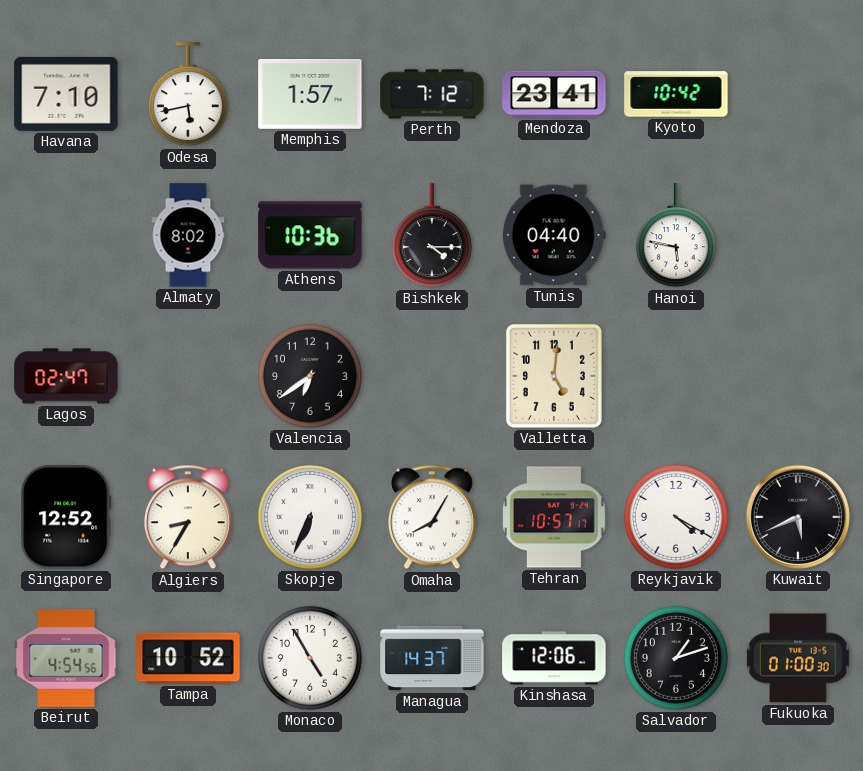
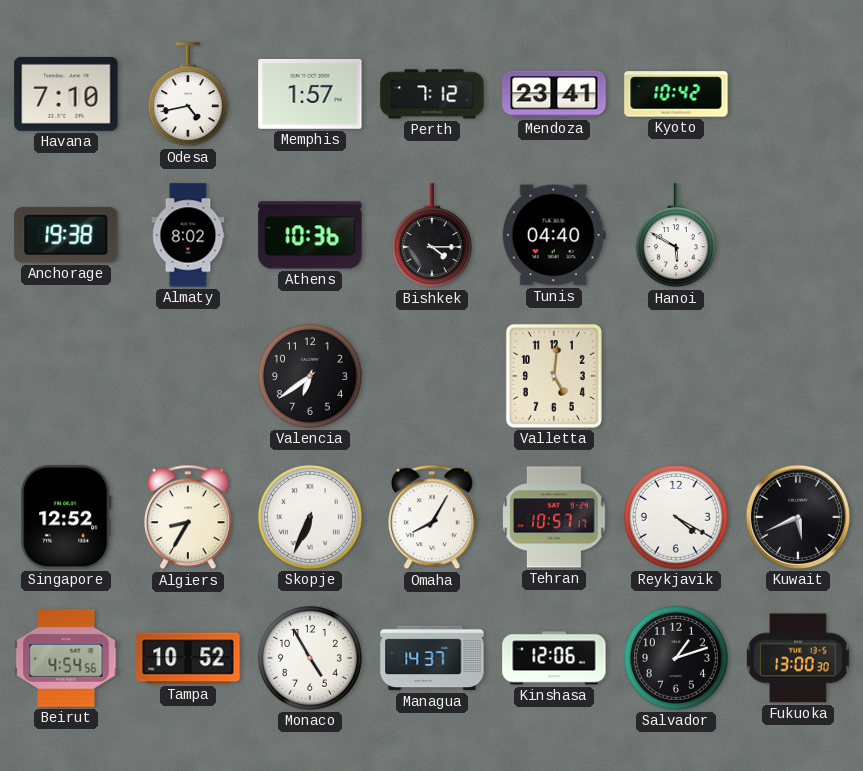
Odesa: 5:43 -> 4:43
Anchorage: none -> 19:38
Hanoi: 5:47 -> 5:50
Lagos: 02:47 -> none
Fukuoka: 01:00 -> 13:00
